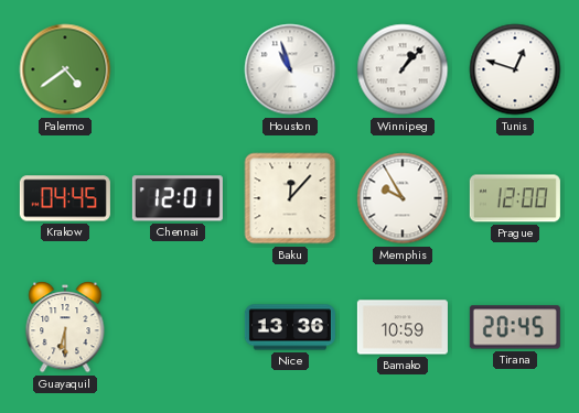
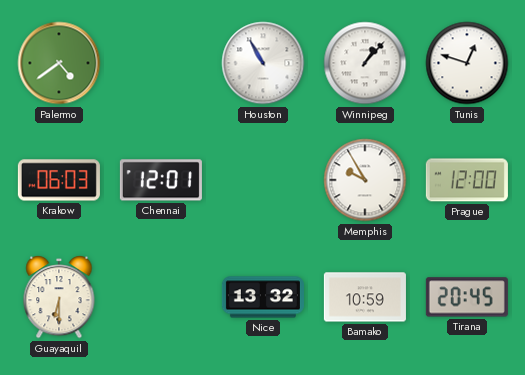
Houston: 10:57 -> 10:55
Krakow: 04:45 -> 06:03
Baku: 12:07 -> none
Nice: 13:36 -> 13:32
